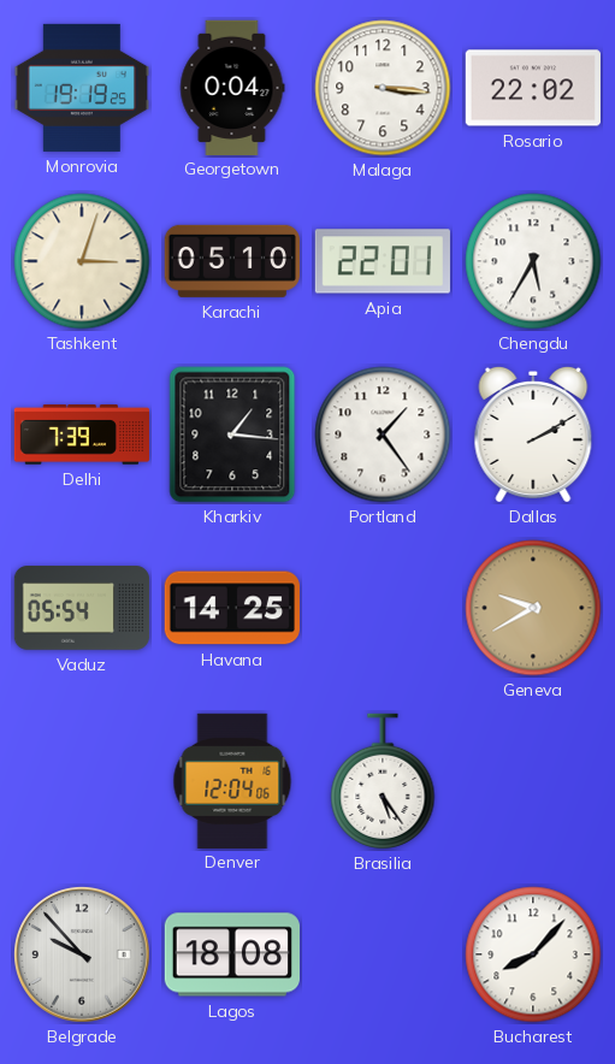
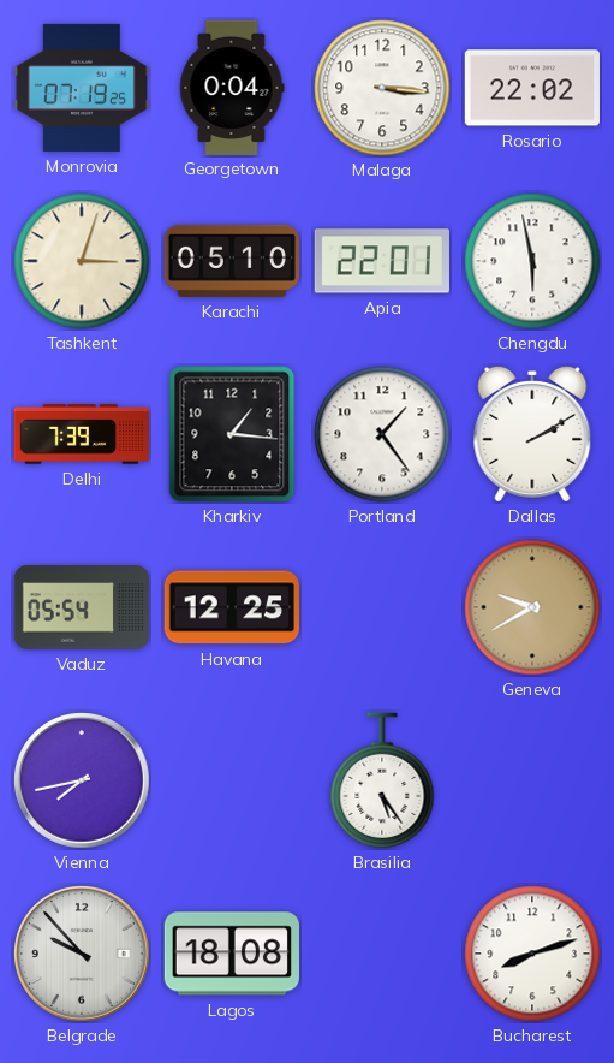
Monrovia: 19:19 -> 07:19
Chengdu: 5:35 -> 5:58
Havana: 14:25 -> 12:25
Vienna: none -> 7:43
Denver: 12:04 -> none
Bucharest: 8:07 -> 8:12
